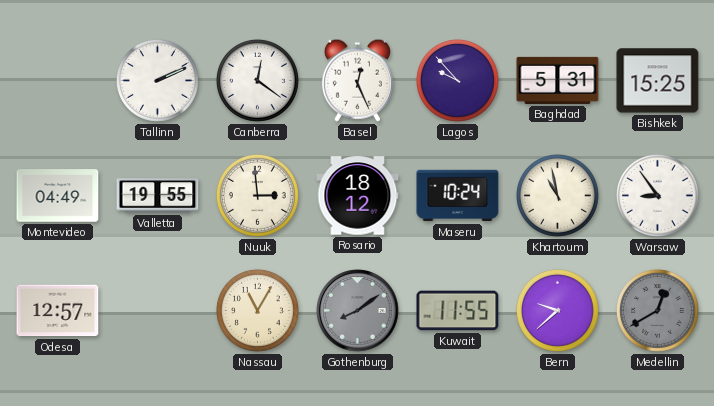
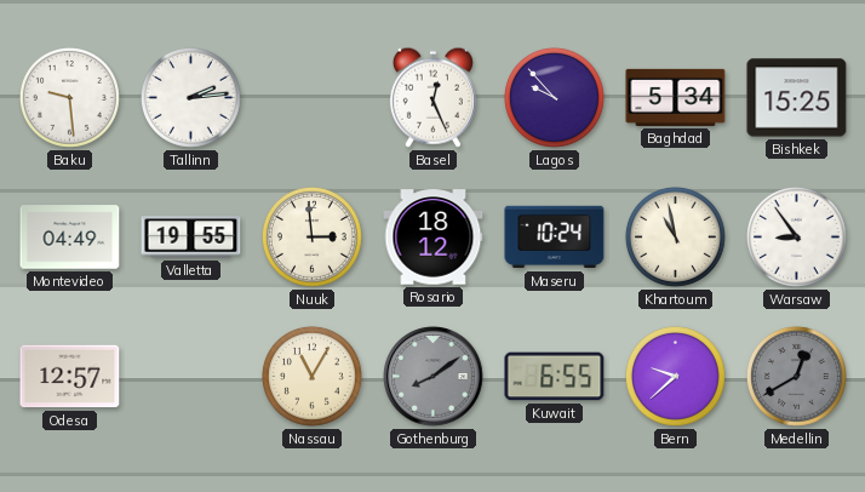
Baku: none -> 9:29
Tallinn: 2:11 -> 2:14
Canberra: 12:21 -> none
Baghdad: 5:31 -> 5:34
Kuwait: 11:55 -> 6:55
